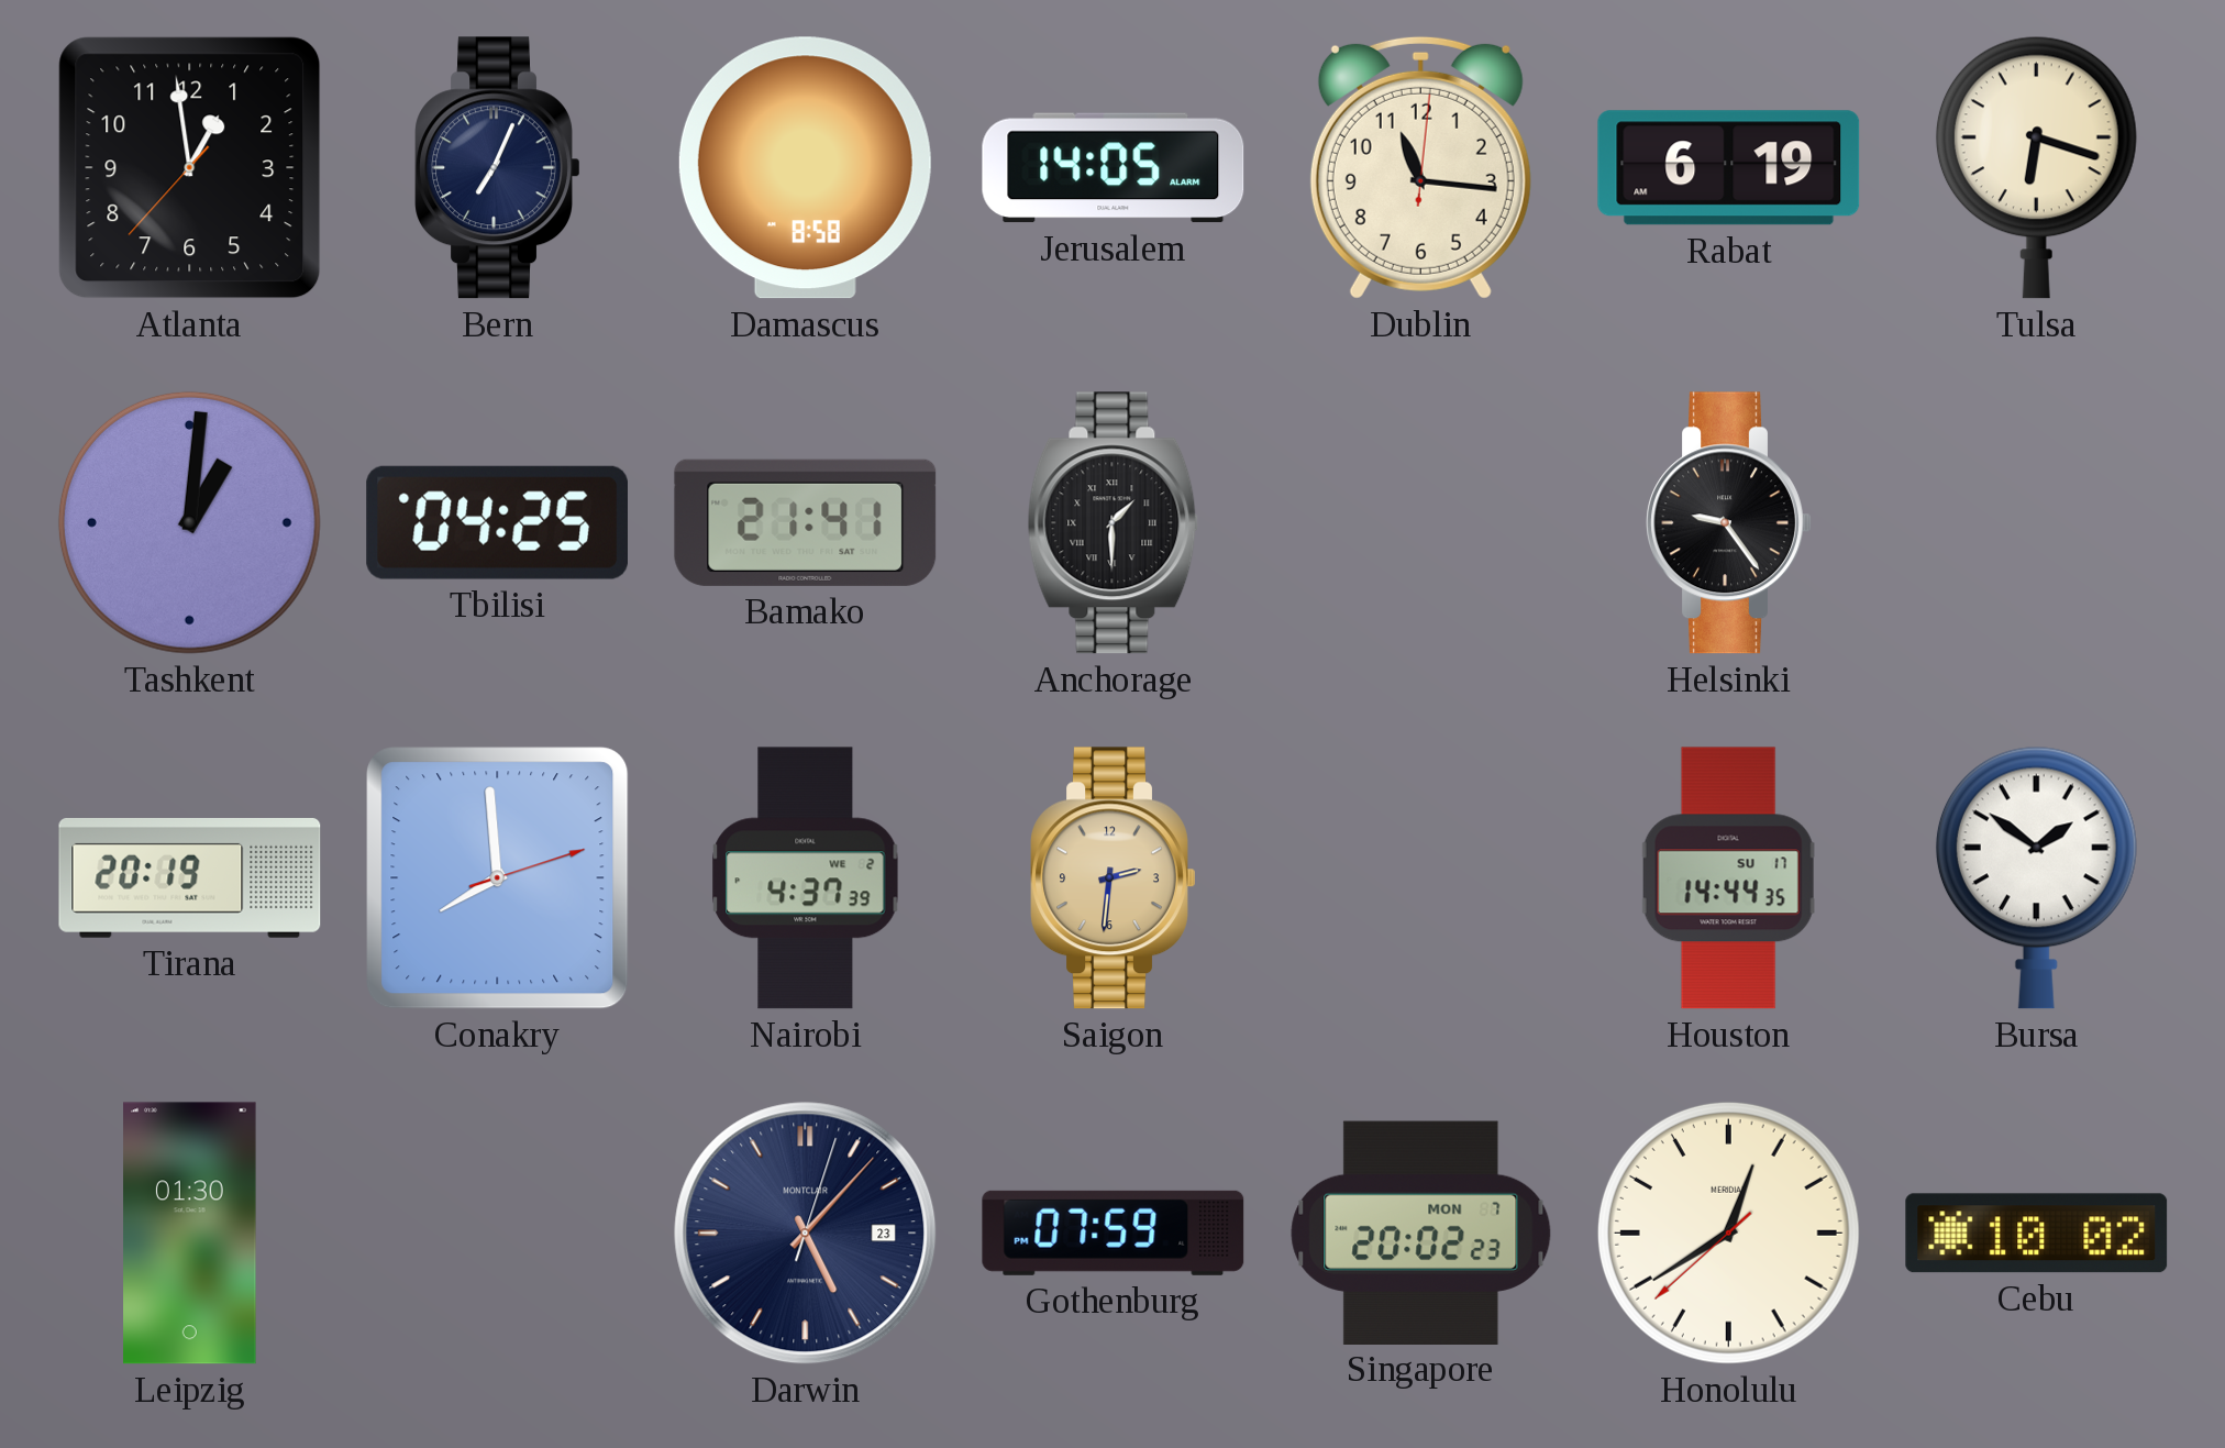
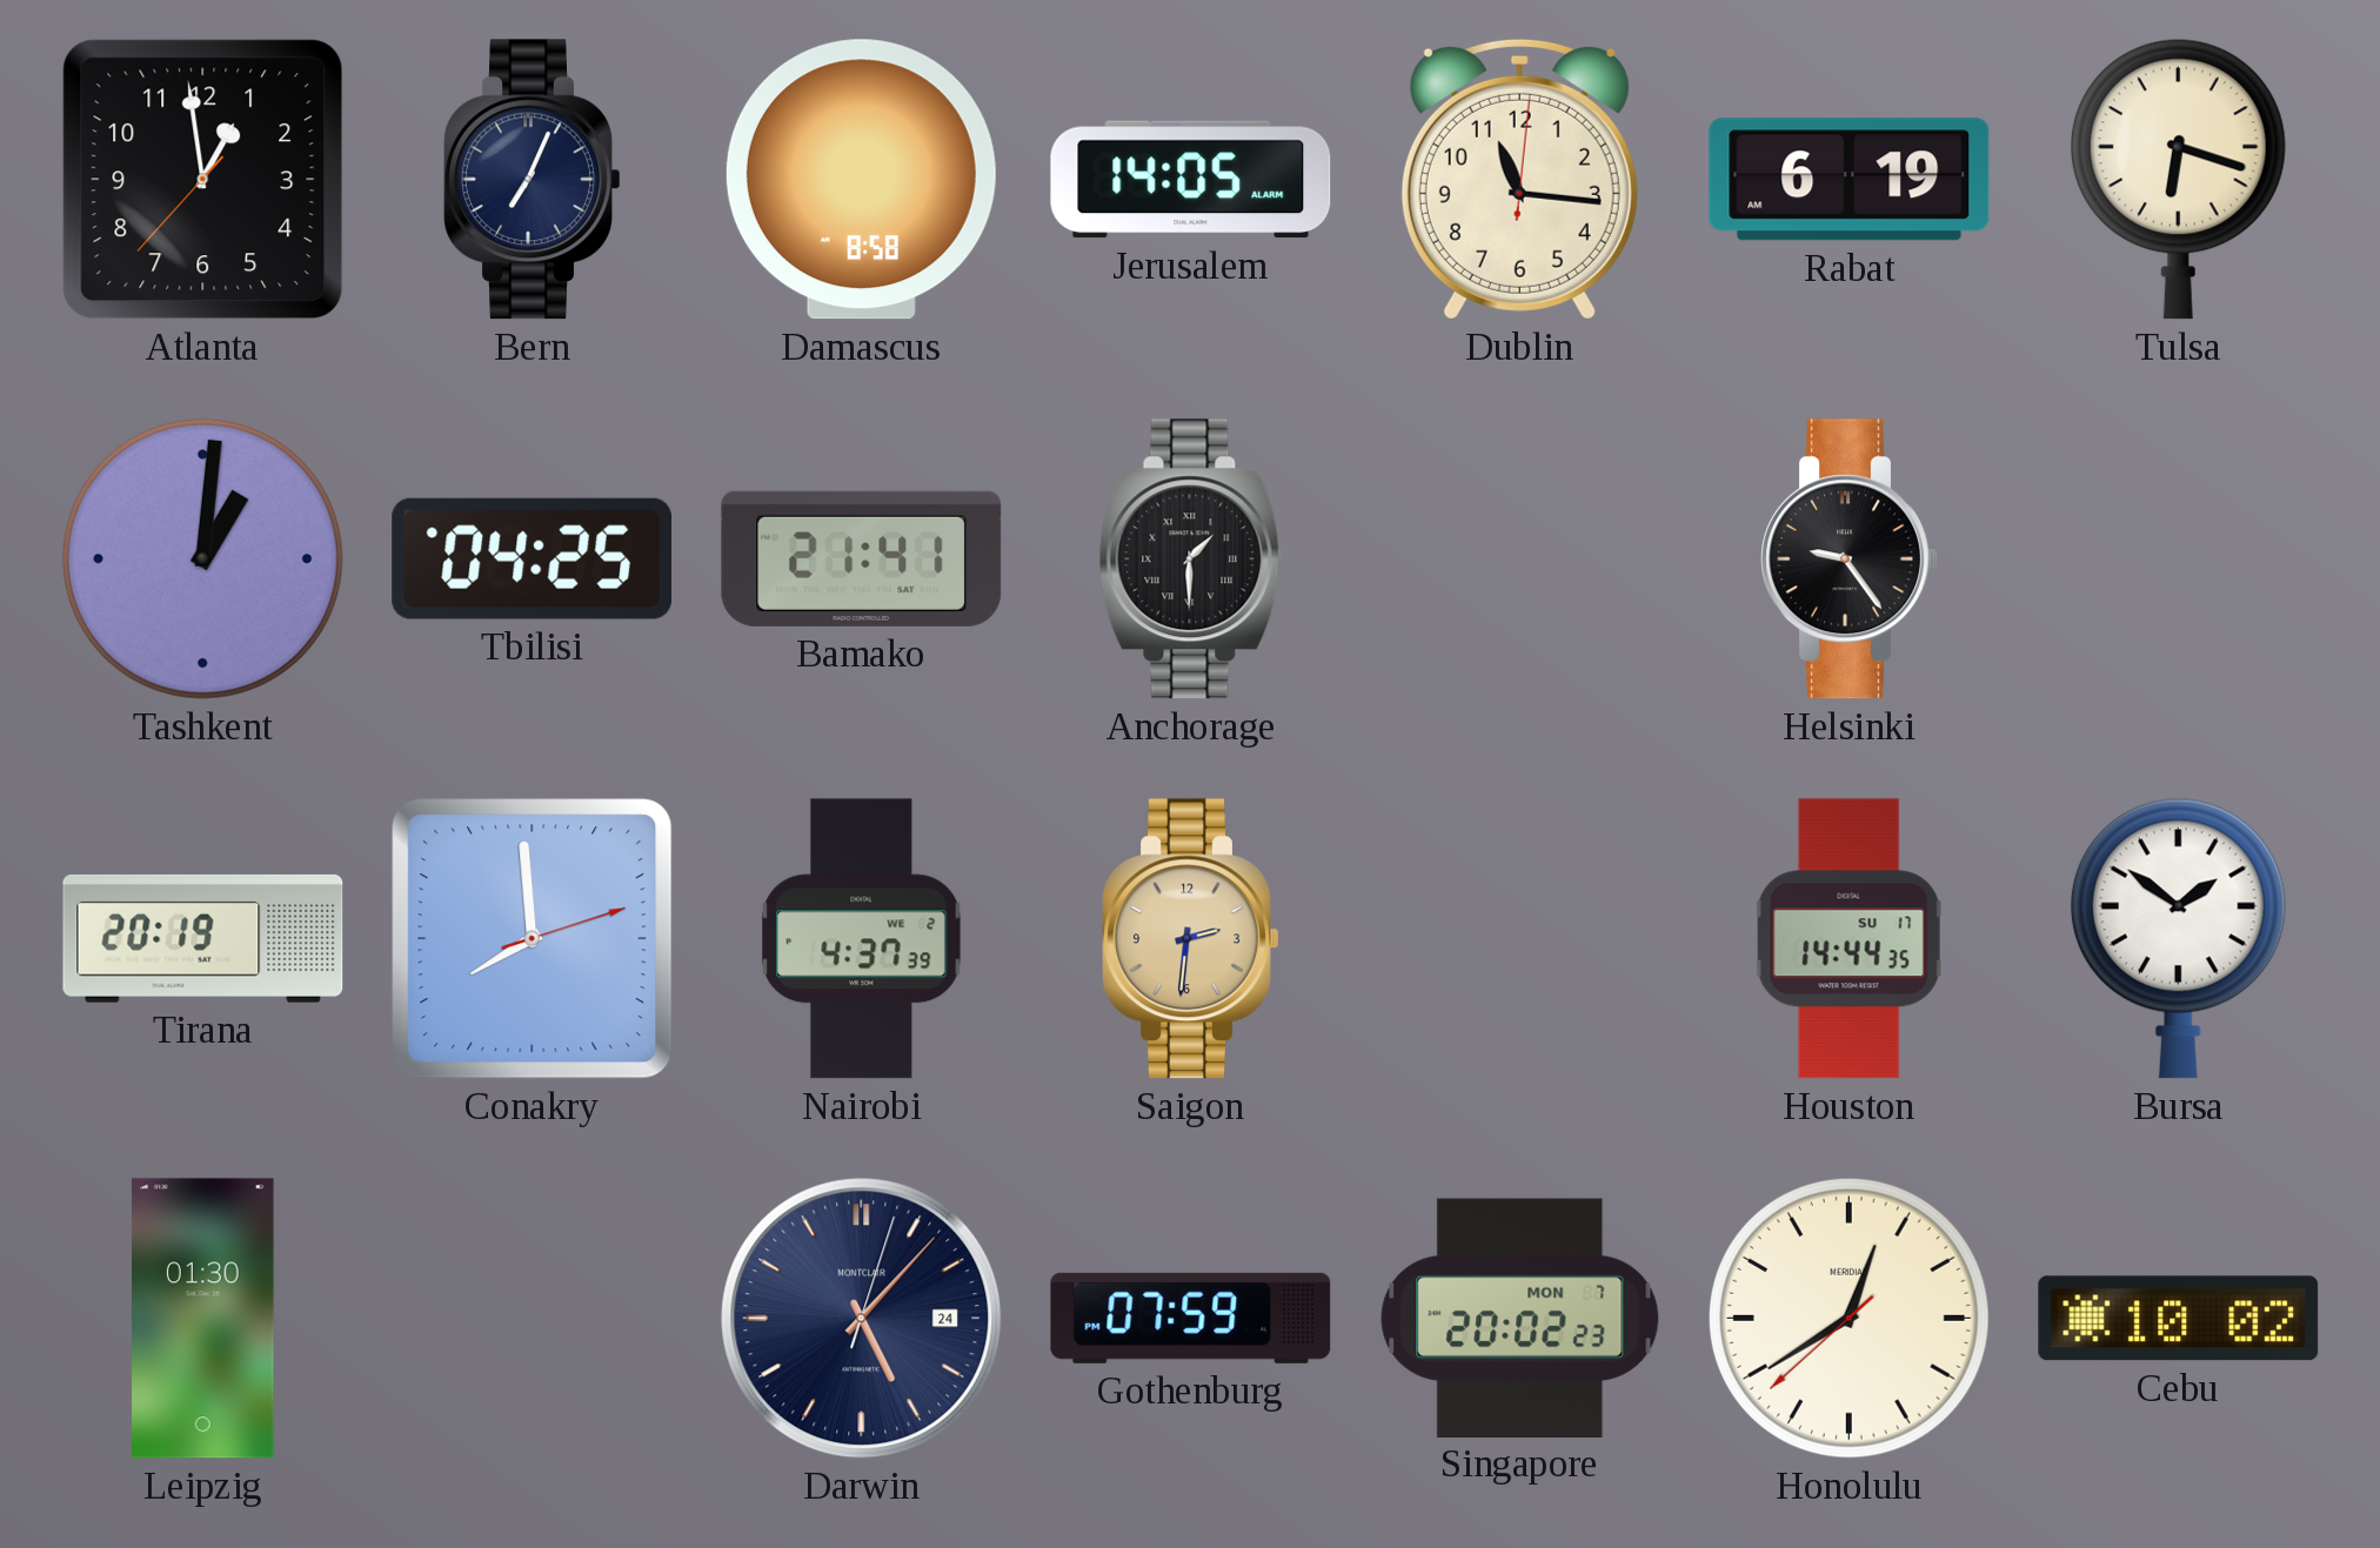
Darwin date: 23 -> 24
